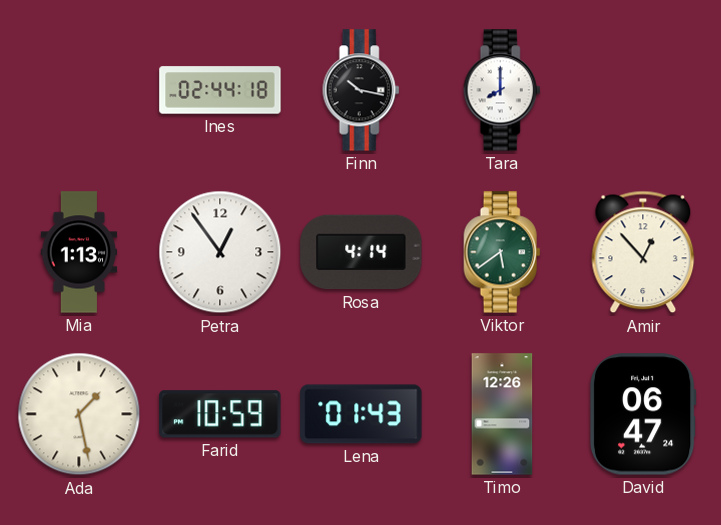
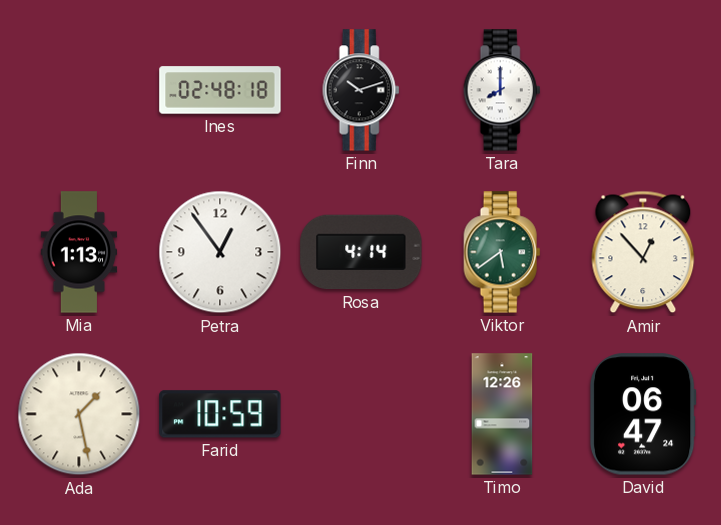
Ines: 02:44 -> 02:48
Finn: 10:17 -> 10:12
Lena: 01:43 -> none
